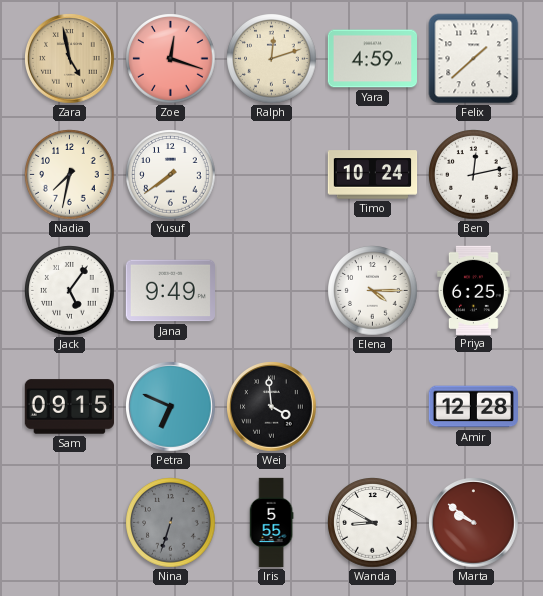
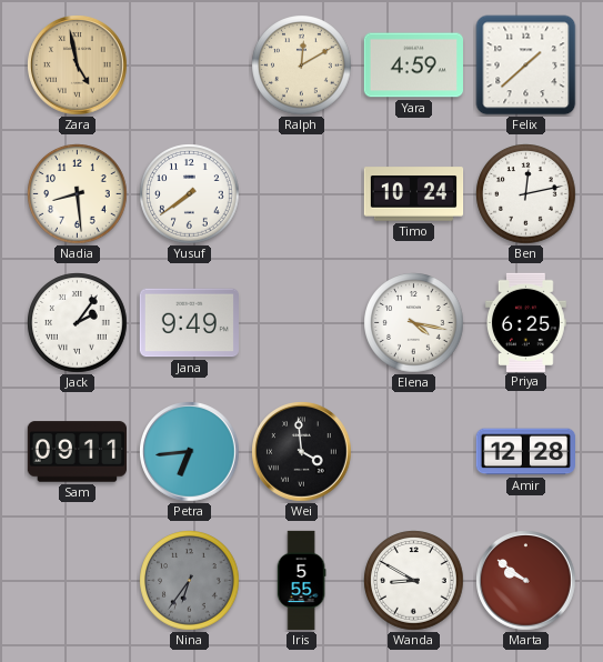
Zoe: 12:18 -> none
Ralph: 12:12 -> 12:10
Nadia: 7:32 -> 8:29
Jack: 5:06 -> 2:06
Elena: 4:15 -> 4:17
Sam: 09:15 -> 09:11
Petra: 6:49 -> 6:44
Nina: 6:33 -> 6:36
